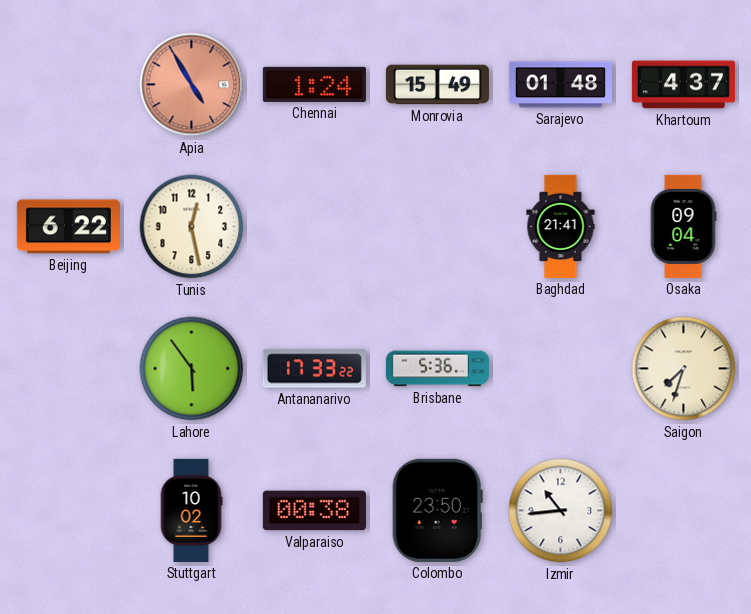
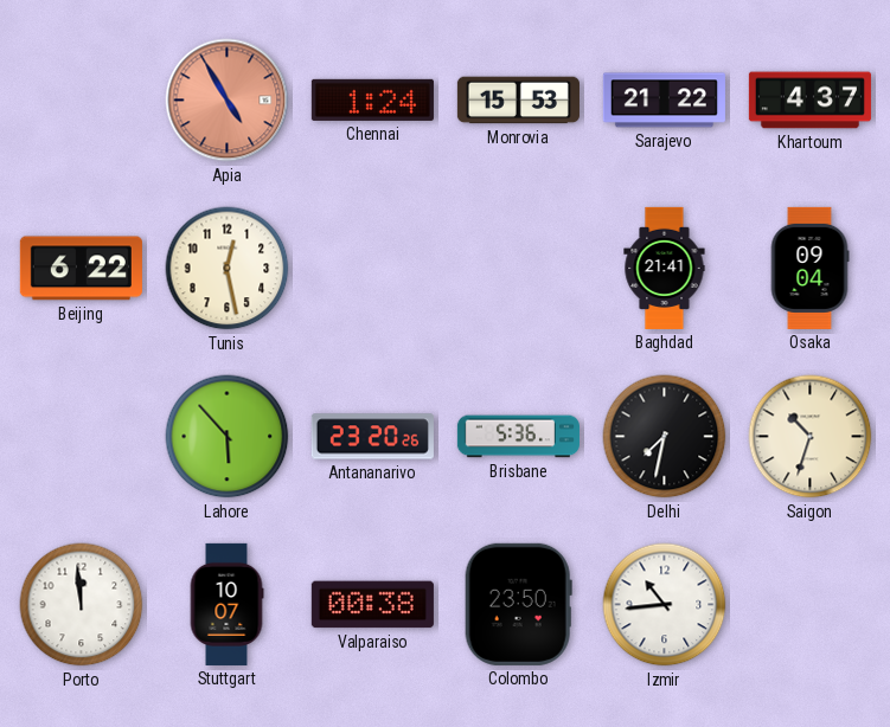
Monrovia: 15:49 -> 15:53
Sarajevo: 01:48 -> 21:22
Lahore: 5:54 -> 5:53
Antananarivo: 17:33 -> 23:20
Delhi: none -> 7:32
Saigon: 7:33 -> 10:33
Porto: none -> 11:59
Stuttgart: 10:02 -> 10:07
